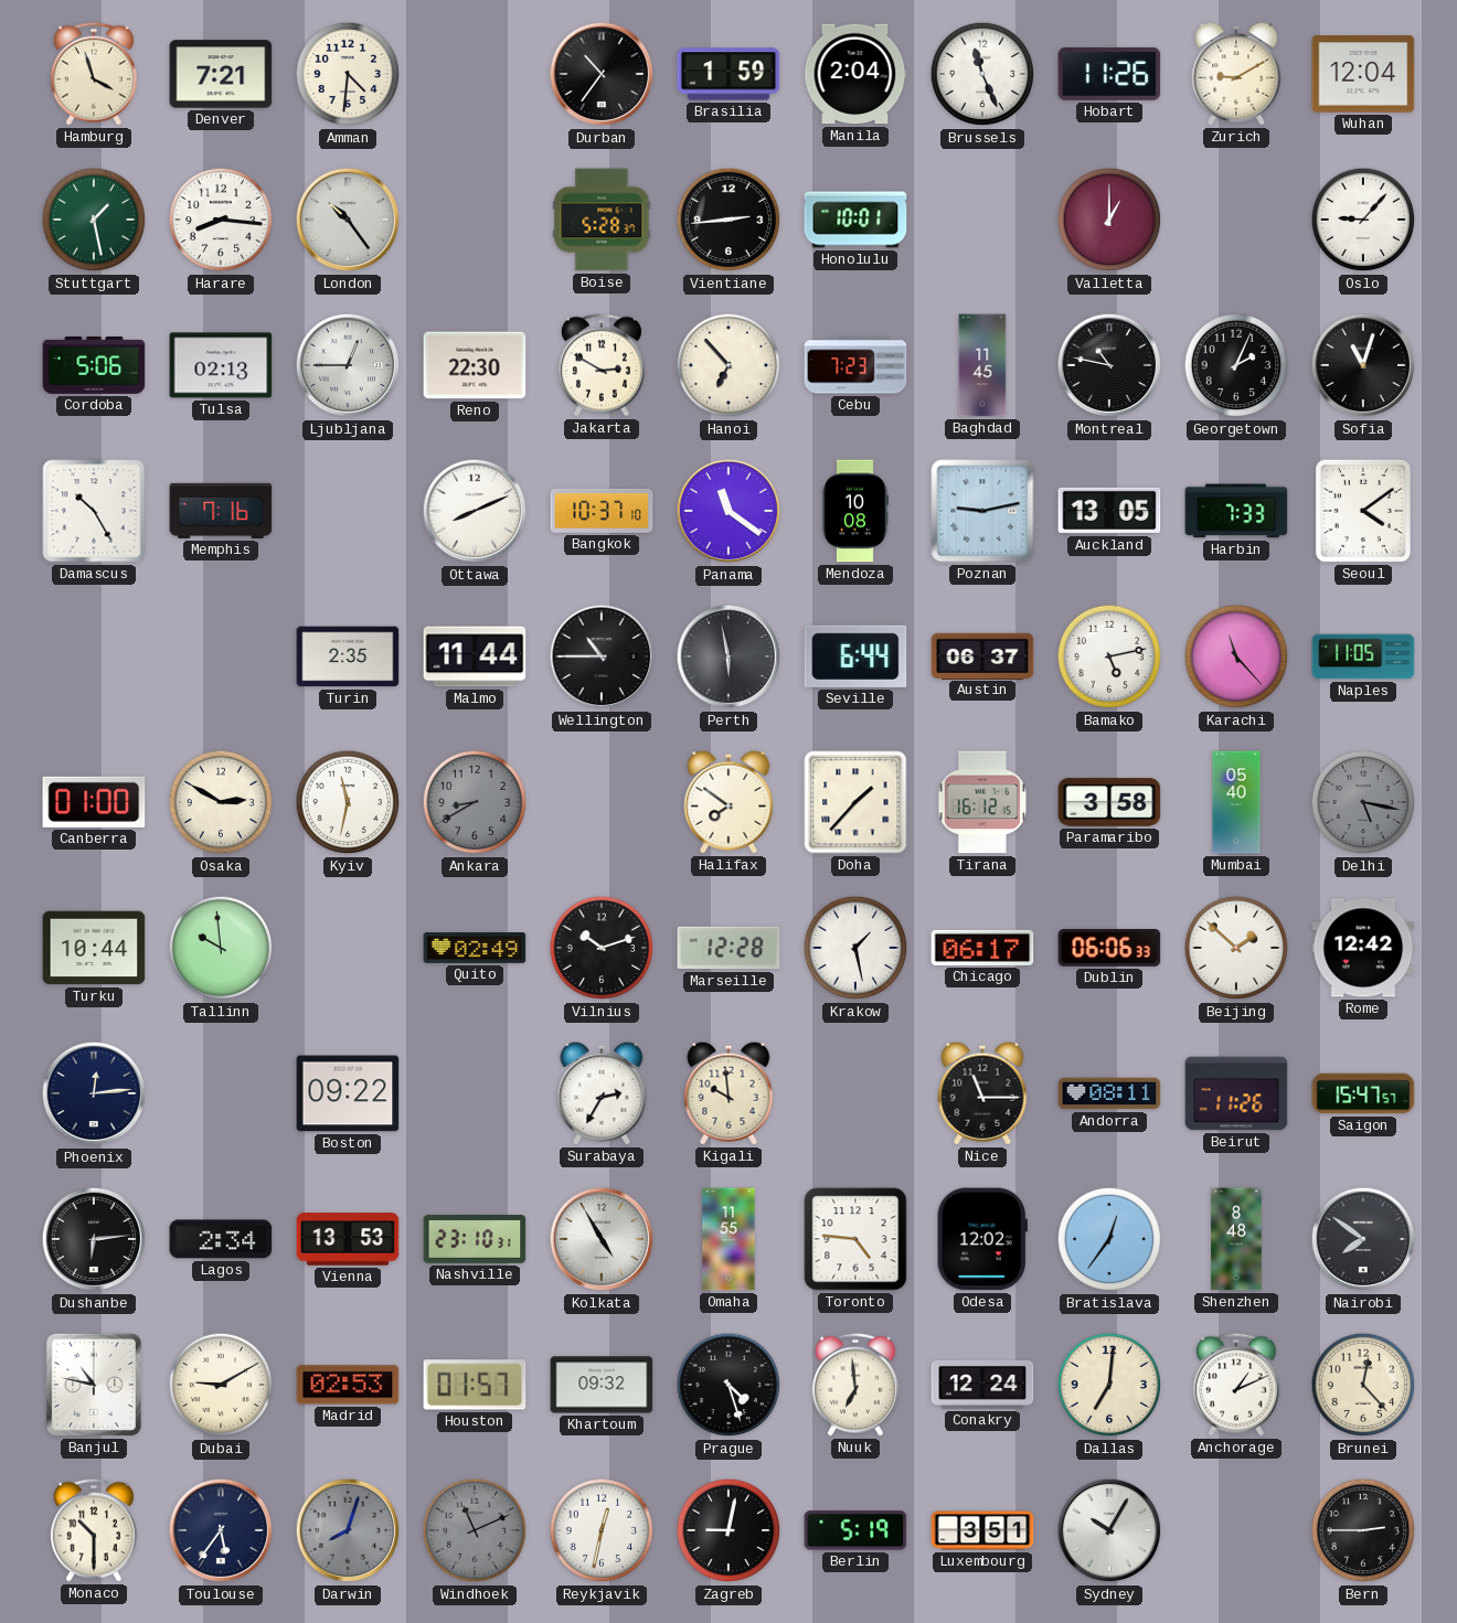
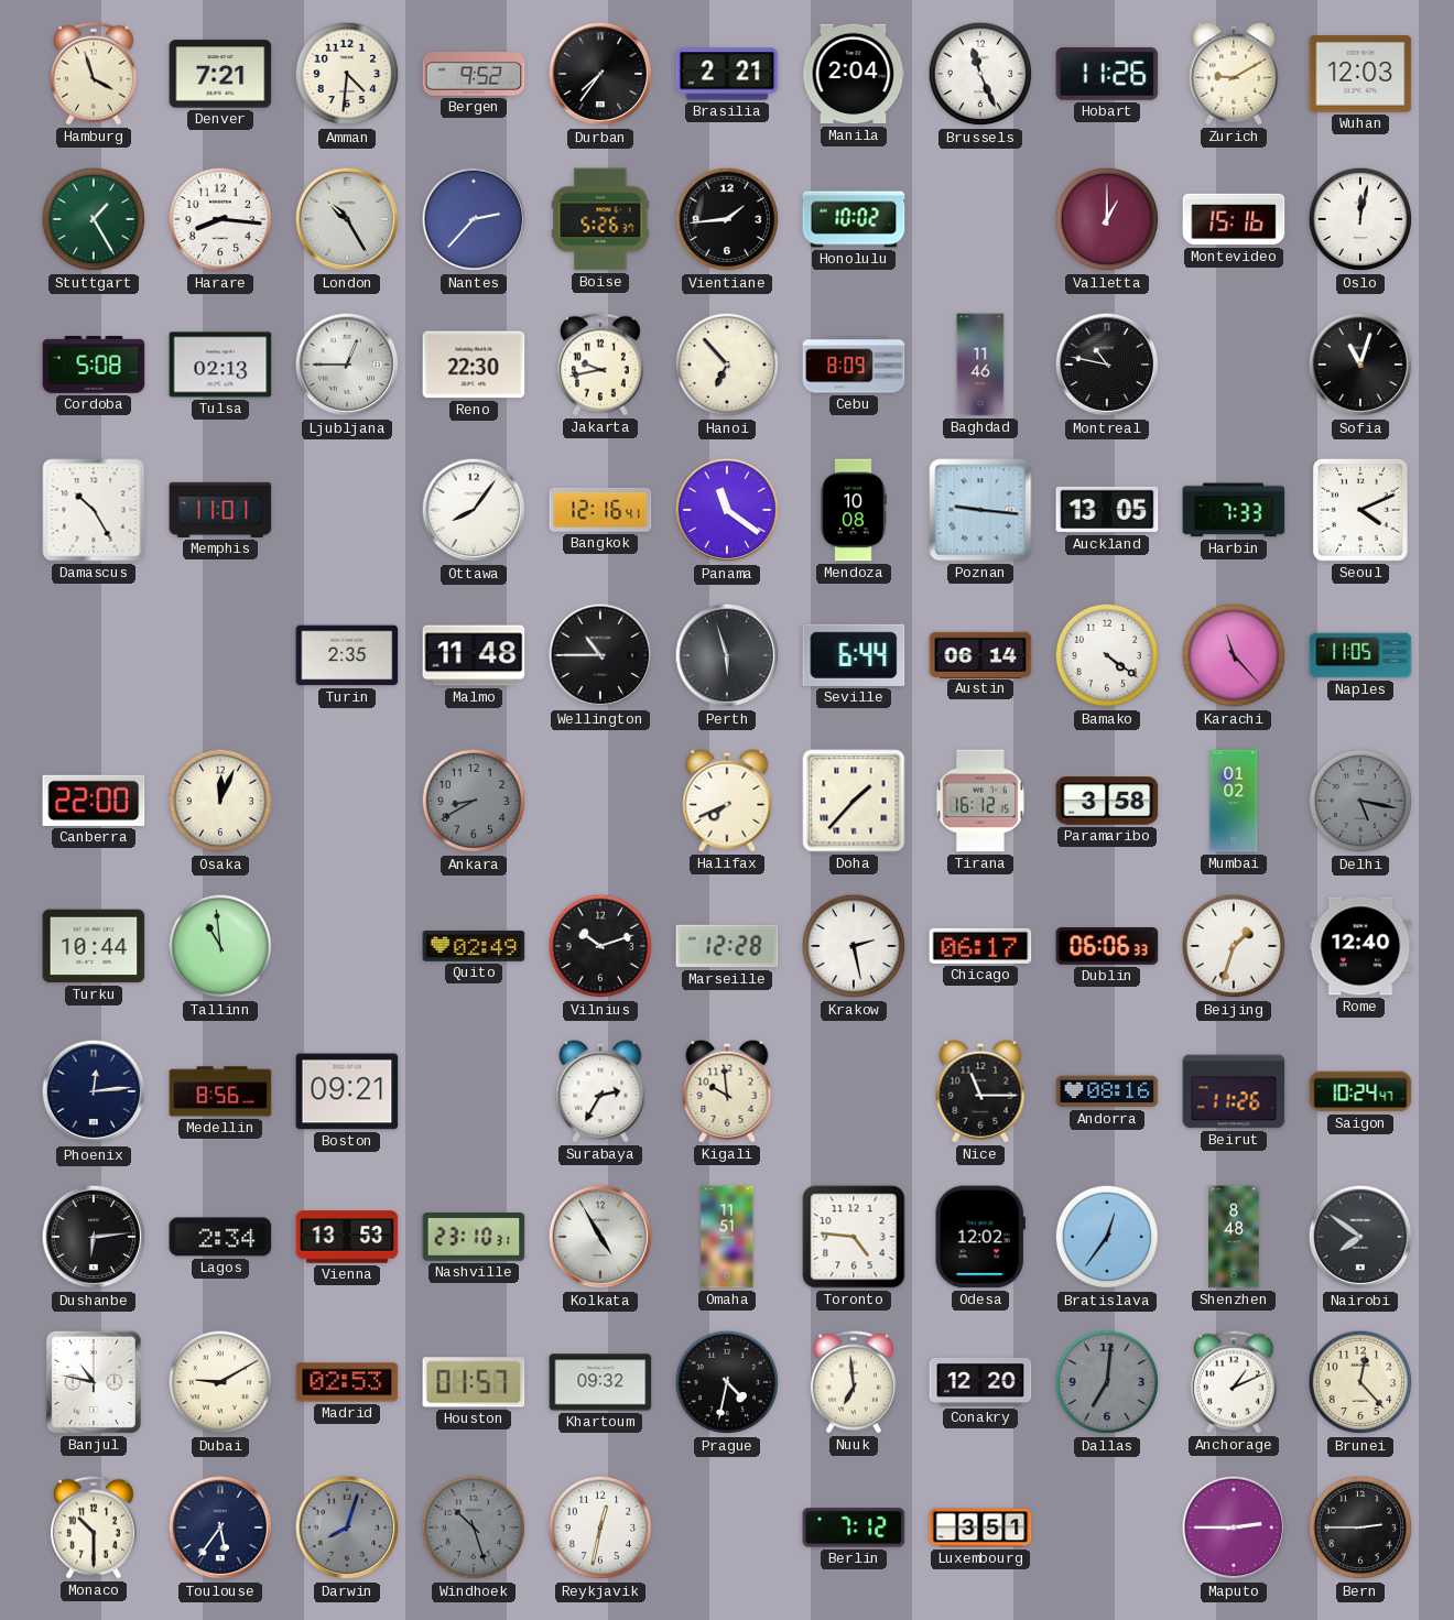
Bergen: none -> 9:52
Durban: 10:36 -> 7:36
Brasilia: 1:59 -> 2:21
Wuhan: 12:04 -> 12:03
Stuttgart: 1:28 -> 1:25
London: 10:24 -> 10:25
Nantes: none -> 2:37
Boise: 5:28 -> 5:26
Vientiane: 2:44 -> 1:44
Honolulu: 10:01 -> 10:02
Montevideo: none -> 15:16
Oslo: 9:07 -> 12:02
Cordoba: 5:06 -> 5:08
Jakarta: 2:50 -> 9:43
Cebu: 7:23 -> 8:09
Baghdad: 11:45 -> 11:46
Georgetown: 2:04 -> none
Memphis: 7:16 -> 11:01
Ottawa: 8:11 -> 8:06
Bangkok: 10:37 -> 12:16
Poznan: 9:13 -> 9:16
Seoul: 4:09 -> 4:11
Malmo: 11:44 -> 11:48
Perth: 5:58 -> 5:57
Austin: 06:37 -> 06:14
Bamako: 5:13 -> 4:21
Canberra: 01:00 -> 22:00
Osaka: 2:50 -> 12:04
Kyiv: 11:32 -> none
Halifax: 7:51 -> 7:41
Mumbai: 05:40 -> 01:02
Tallinn: 9:59 -> 10:59
Krakow: 1:28 -> 2:28
Beijing: 1:52 -> 1:33
Rome: 12:42 -> 12:40
Medellin: none -> 8:56
Boston: 09:22 -> 09:21
Andorra: 08:11 -> 08:16
Saigon: 15:47 -> 10:24
Omaha: 11:55 -> 11:51
Prague: 4:27 -> 4:32
Conakry: 12:24 -> 12:20
Dallas dial: cream -> grey
Windhoek: 11:11 -> 10:27
Zagreb: 9:02 -> none
Berlin: 5:19 -> 7:12
Sydney: 10:05 -> none
Maputo: none -> 2:45
